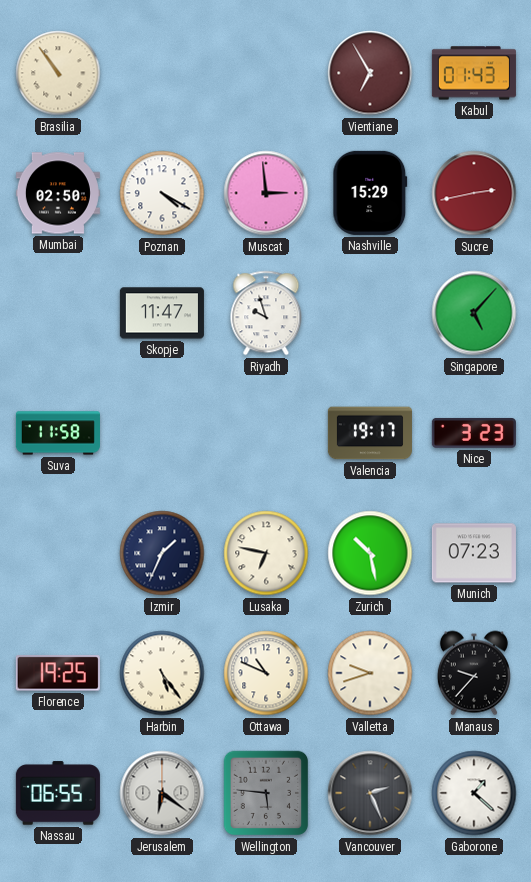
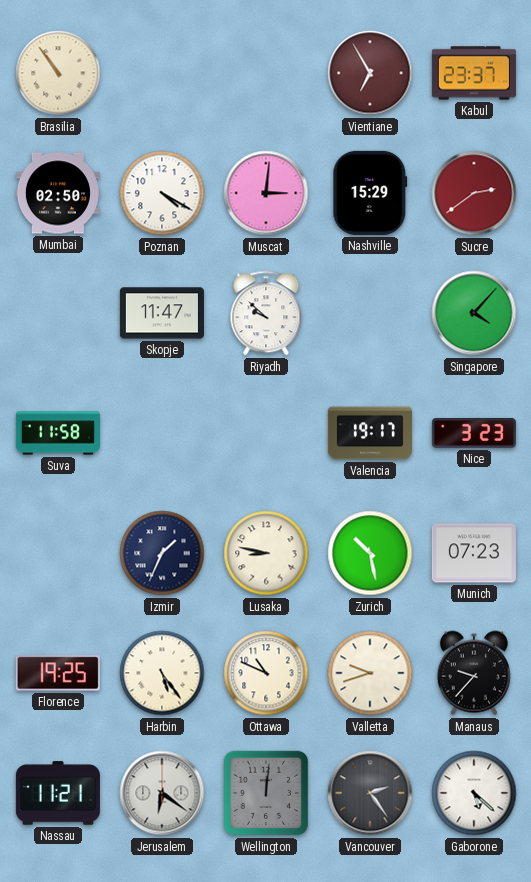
Kabul: 01:43 -> 23:37
Muscat: 2:59 -> 3:01
Sucre: 2:43 -> 2:39
Riyadh: 9:57 -> 9:52
Singapore: 5:07 -> 4:07
Lusaka: 6:47 -> 8:47
Nassau: 06:55 -> 11:21
Wellington: 5:46 -> 12:01
Vancouver: 2:26 -> 2:24
Gaborone: 1:22 -> 5:22
